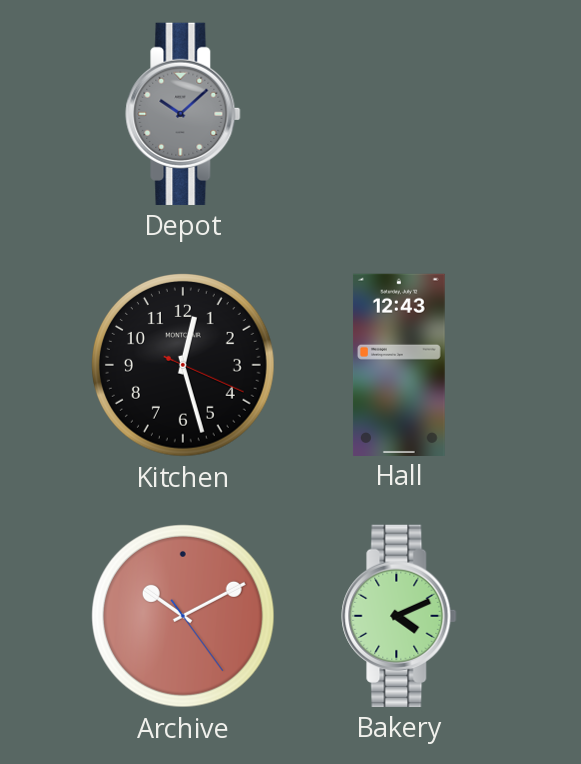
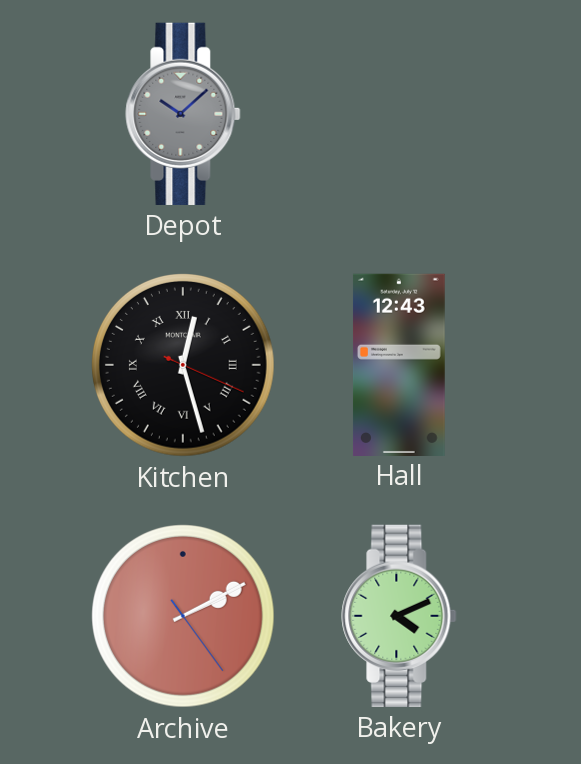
Kitchen numerals: Arabic -> Roman
Archive: 10:10 -> 2:10
